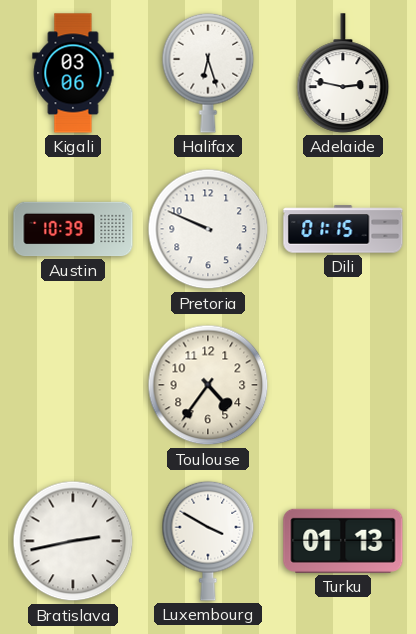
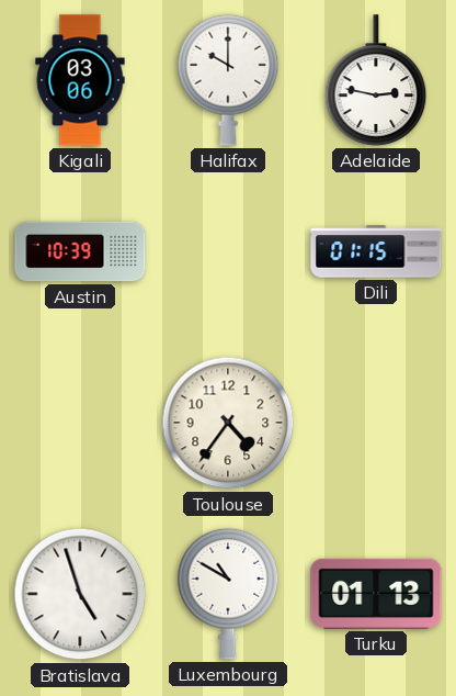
Halifax: 6:27 -> 10:00
Pretoria: 9:49 -> none
Bratislava: 2:43 -> 4:57
Luxembourg: 3:50 -> 10:50
